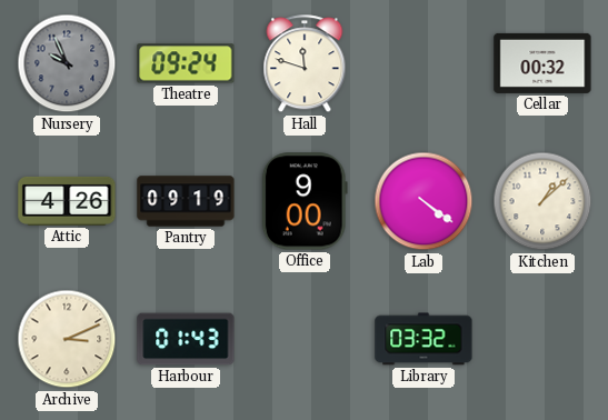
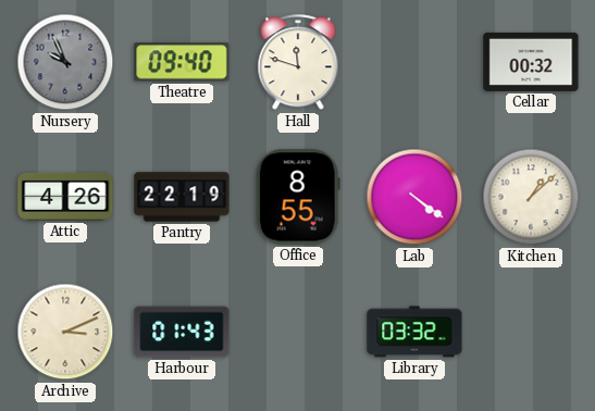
Theatre: 09:24 -> 09:40
Pantry: 09:19 -> 22:19
Office: 9:00 -> 8:55
